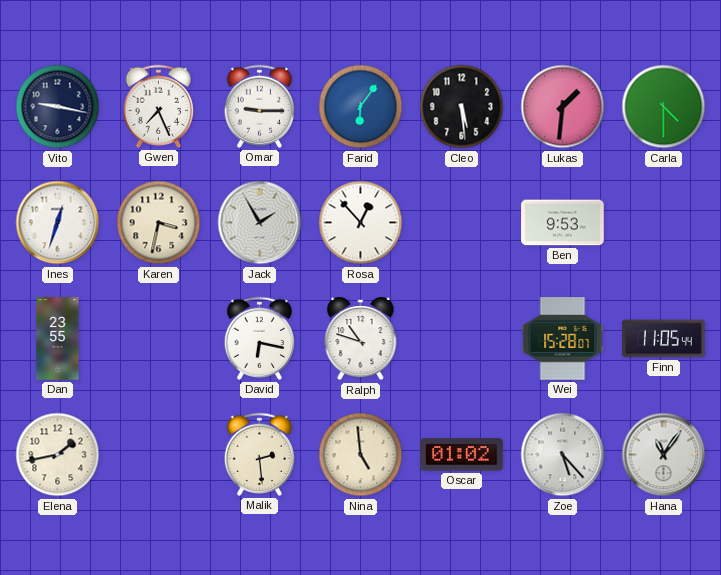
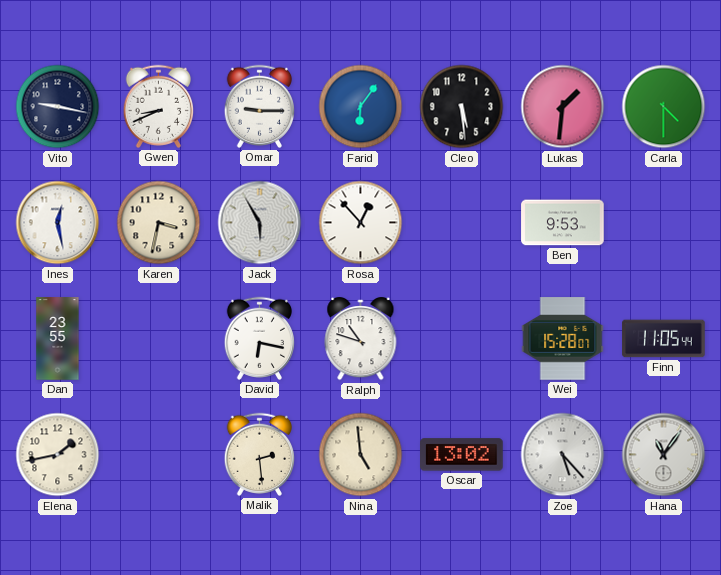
Gwen: 7:26 -> 8:41
Ines: 12:33 -> 12:28
Jack: 1:55 -> 5:55
Oscar: 01:02 -> 13:02
